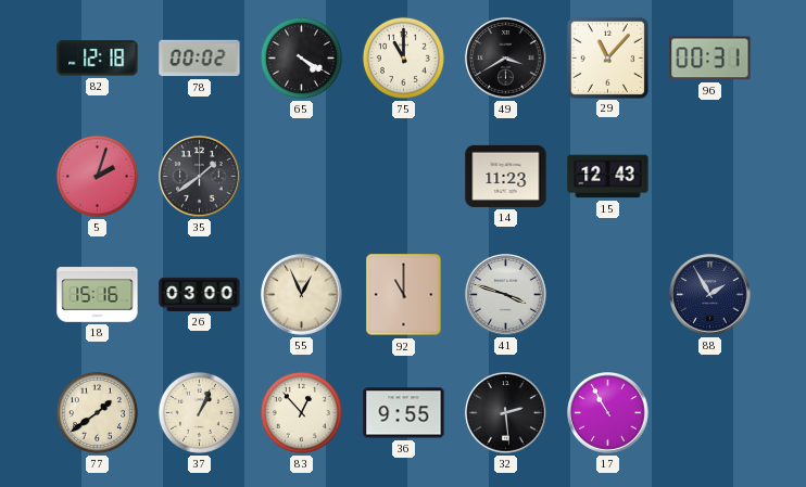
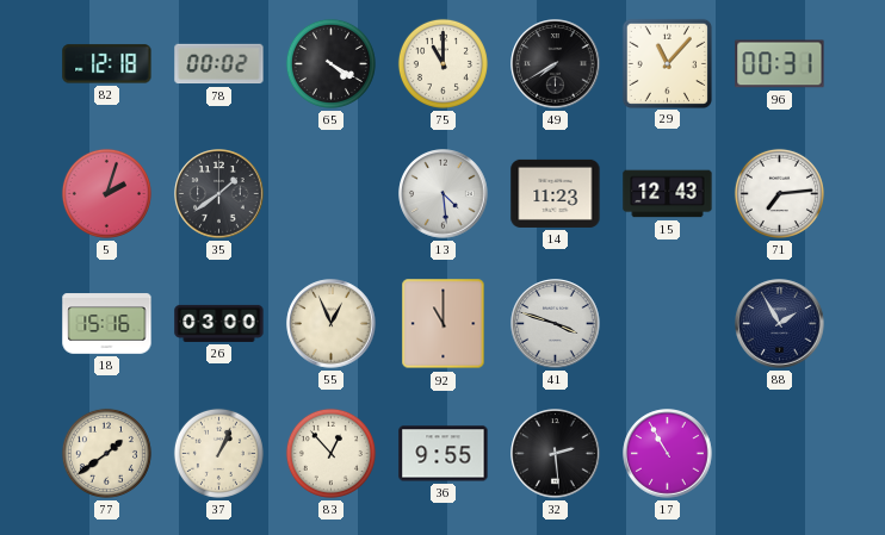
49: 3:40 -> 7:40
13: none -> 4:29
71: none -> 7:14
